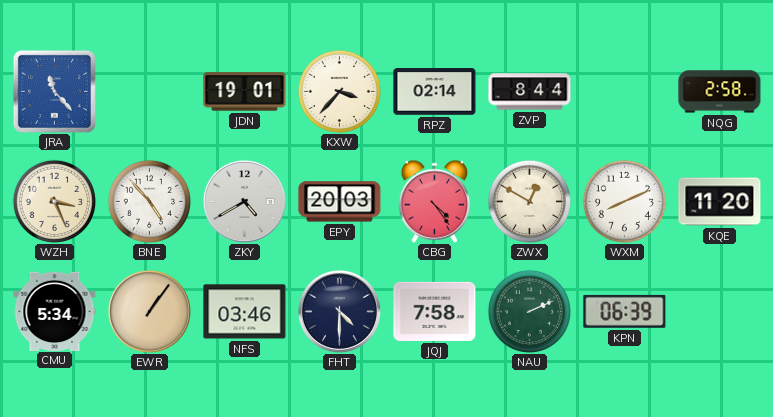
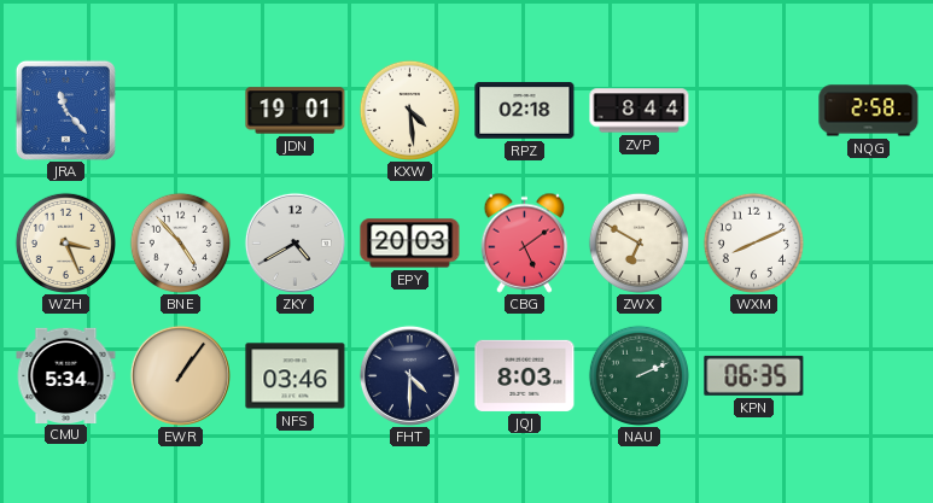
KXW: 3:37 -> 4:29
RPZ: 02:14 -> 02:18
CBG: 4:24 -> 5:09
ZWX: 12:50 -> 6:50
KQE: 11:20 -> none
JQJ: 7:58 -> 8:03
KPN: 06:39 -> 06:35
